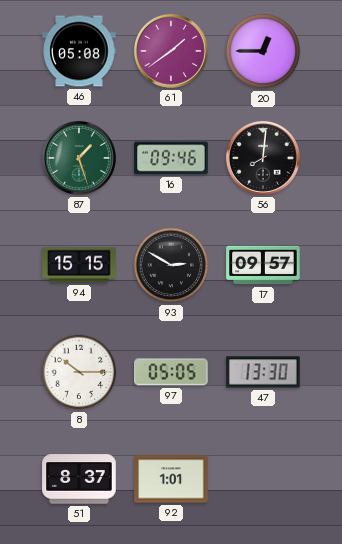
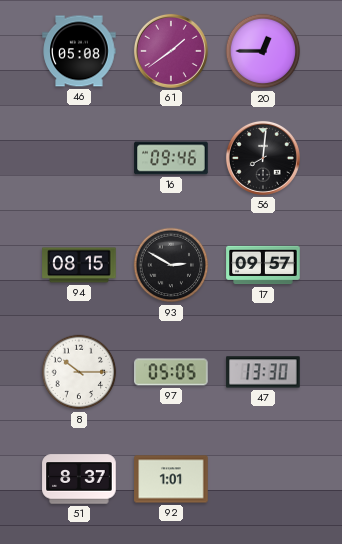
87: 1:27 -> none
94: 15:15 -> 08:15
